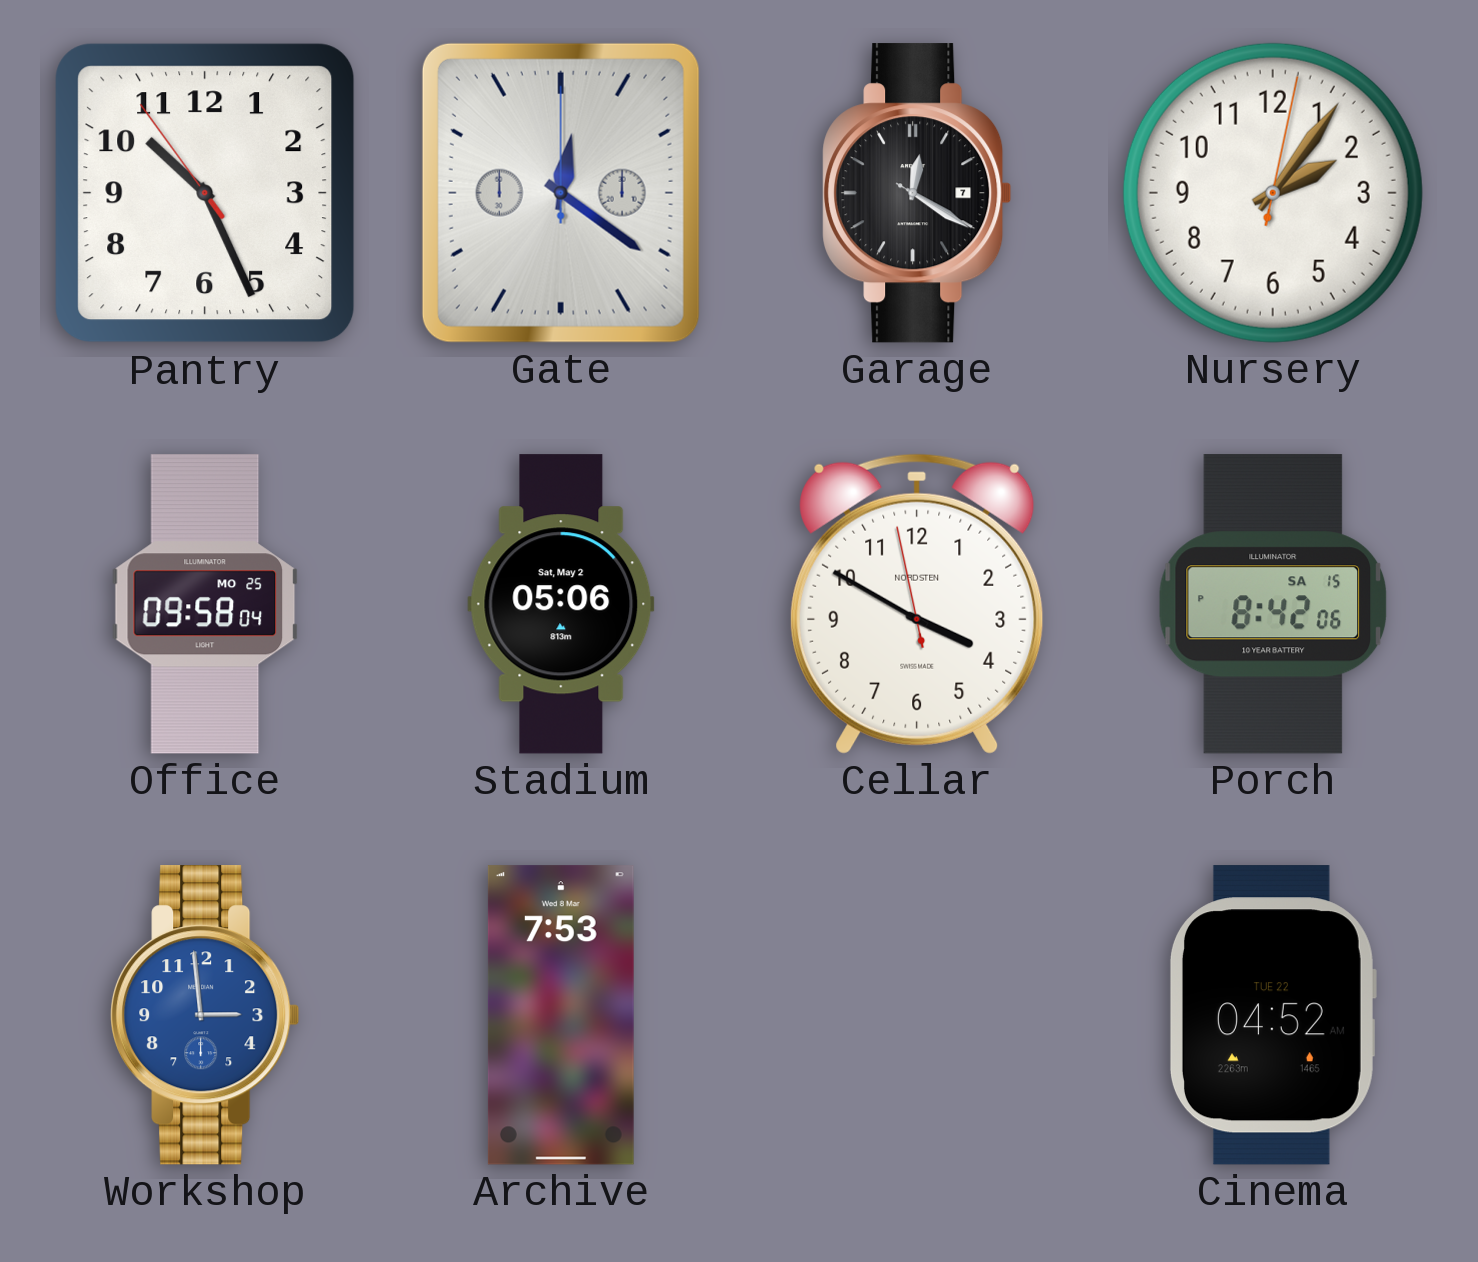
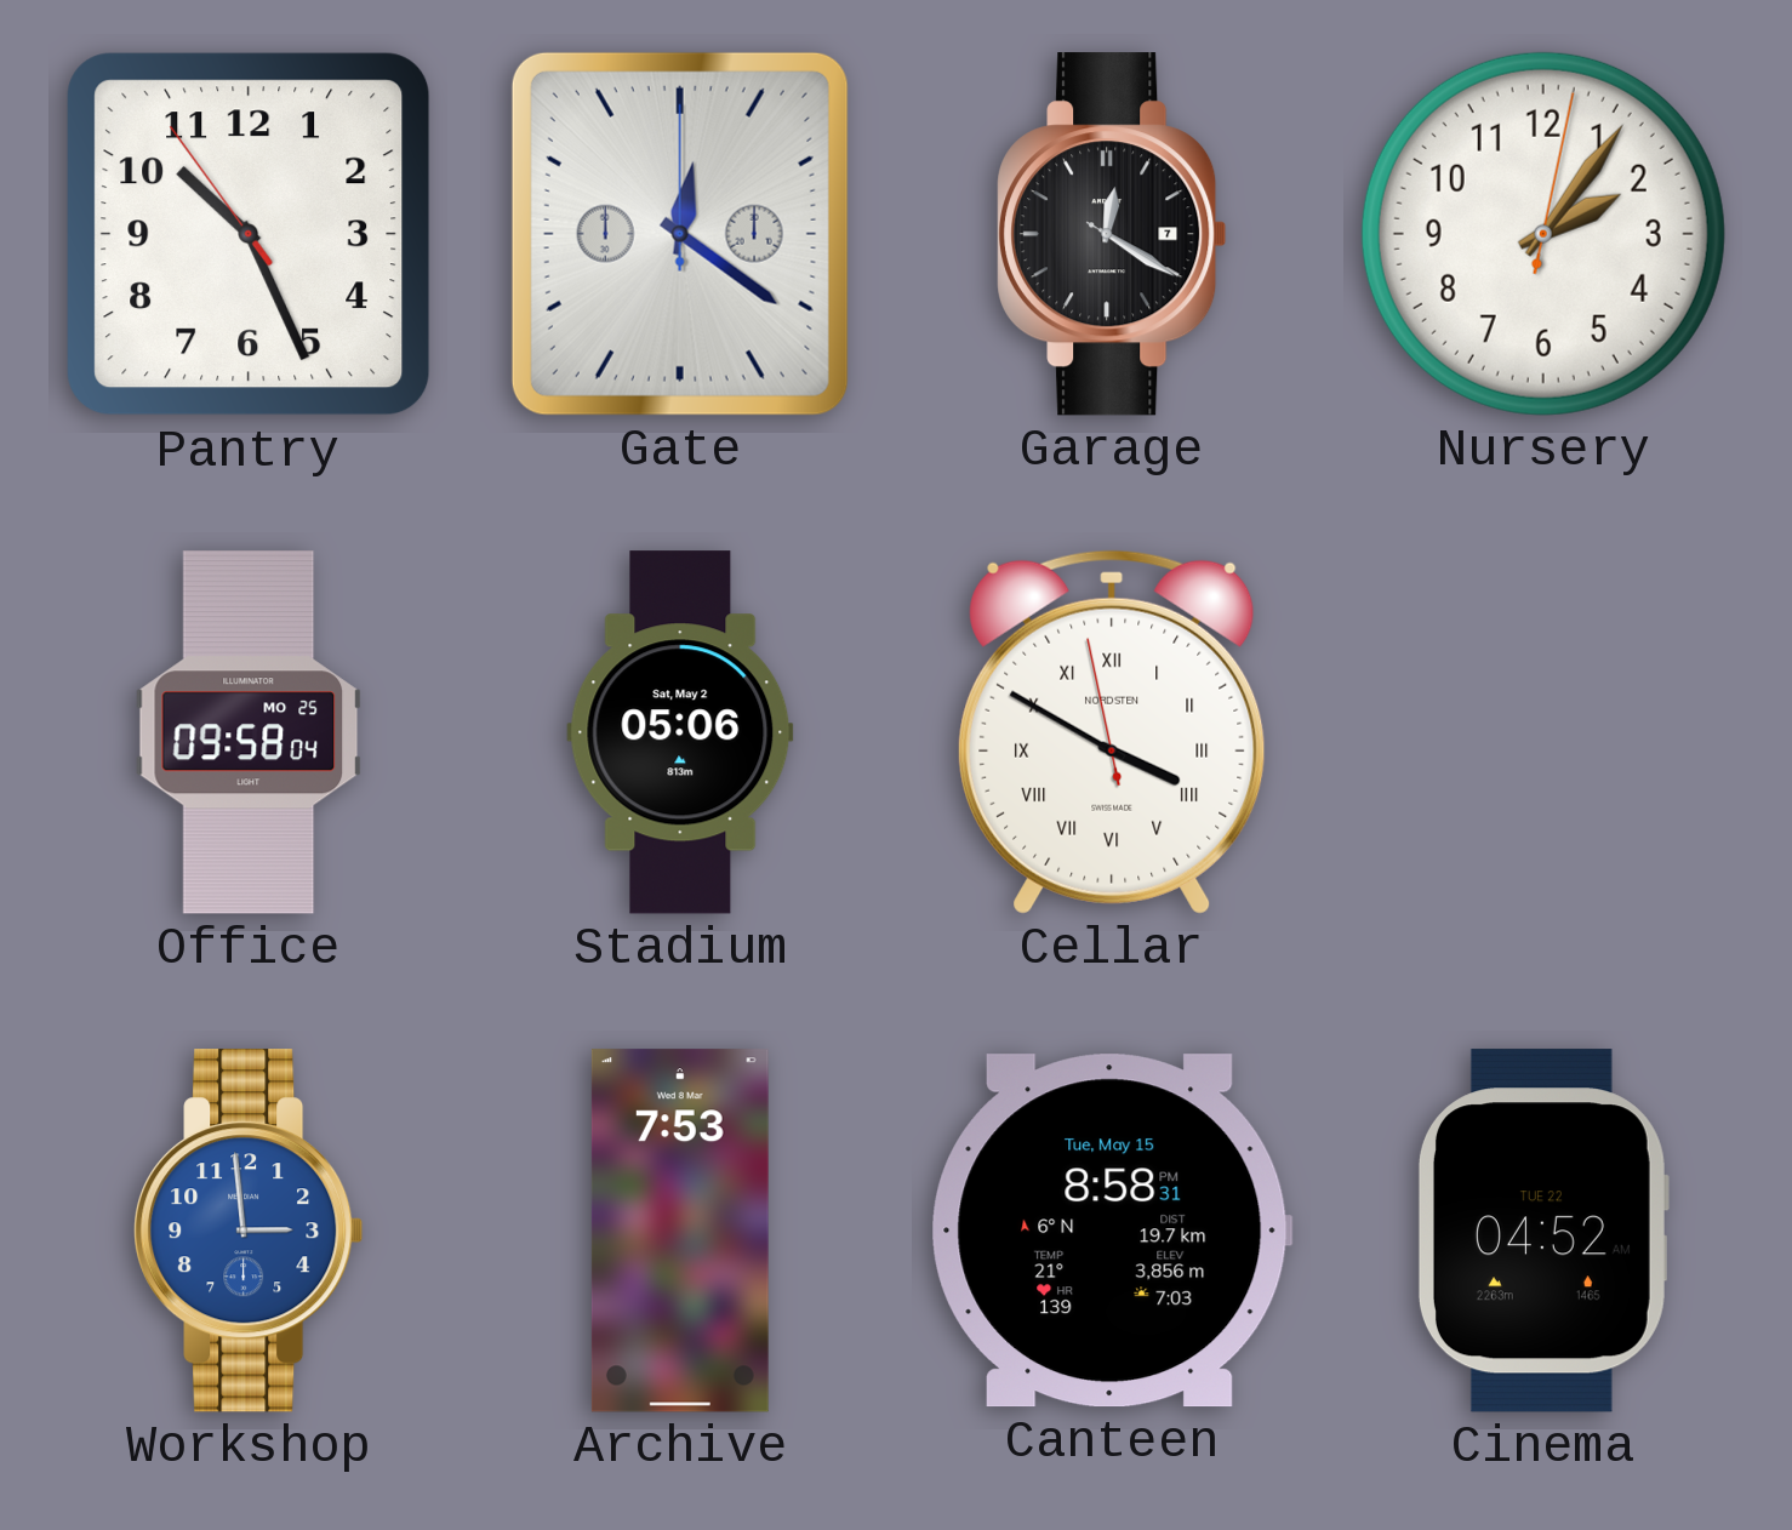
Cellar numerals: Arabic -> Roman
Porch: 8:42 -> none
Canteen: none -> 8:58
